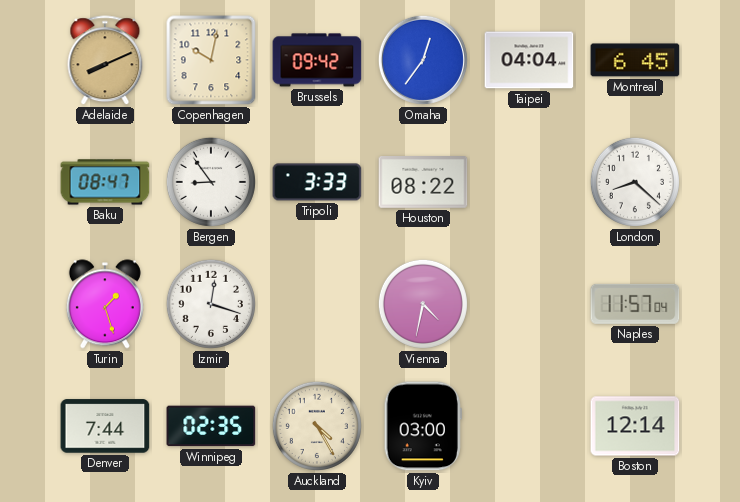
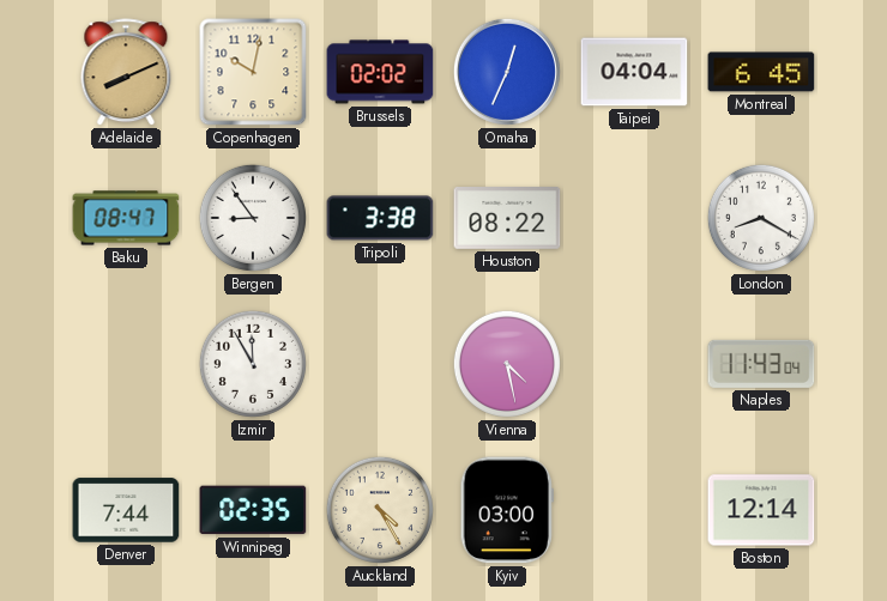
Brussels: 09:42 -> 02:02
Omaha: 12:36 -> 12:34
Tripoli: 3:33 -> 3:38
London: 8:22 -> 8:20
Turin: 1:27 -> none
Izmir: 12:18 -> 11:55
Vienna: 4:32 -> 4:28
Naples: 11:57 -> 11:43
